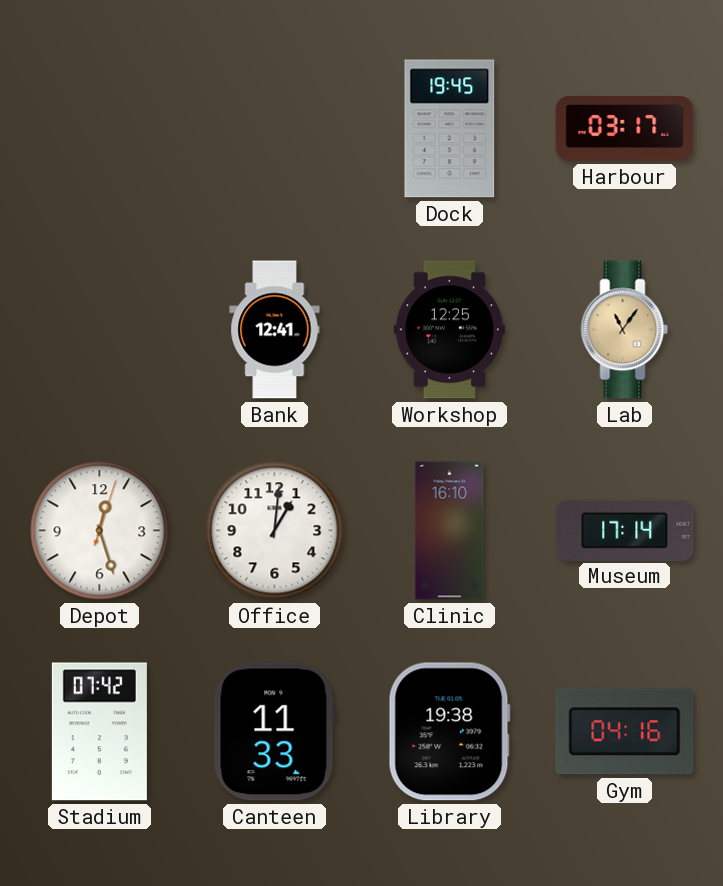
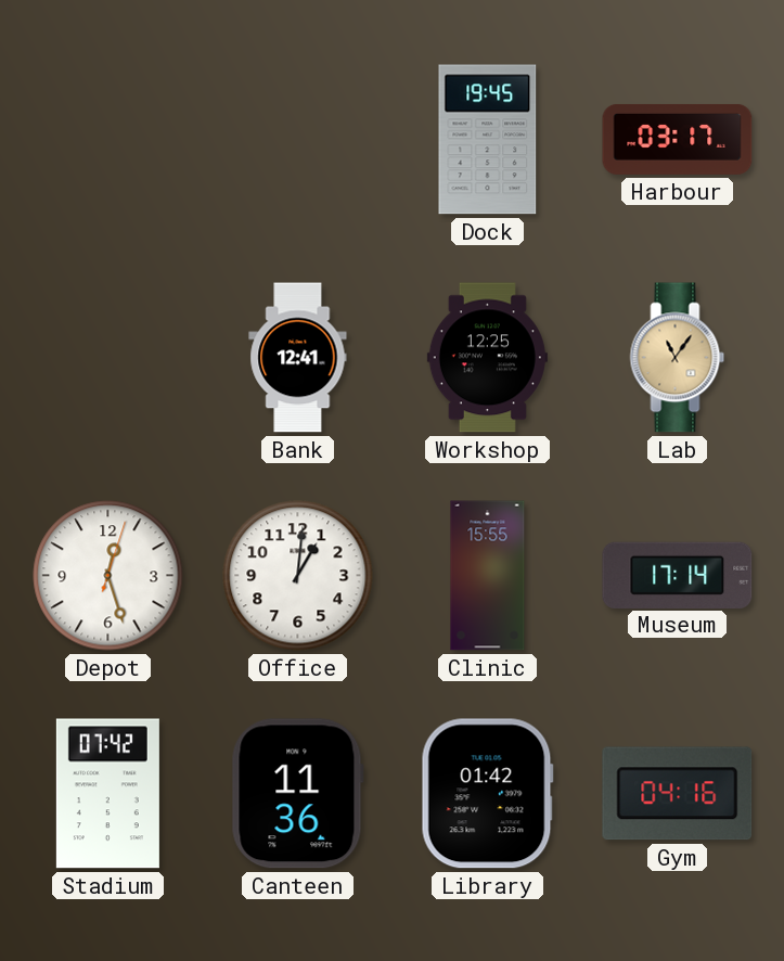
Clinic: 16:10 -> 15:55
Canteen: 11:33 -> 11:36
Library: 19:38 -> 01:42
